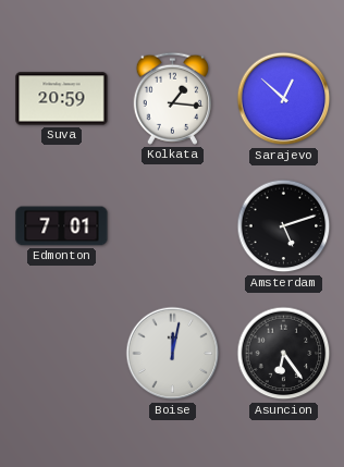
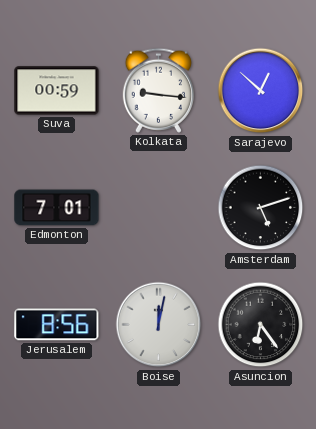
Suva: 20:59 -> 00:59
Kolkata: 1:16 -> 9:16
Jerusalem: none -> 8:56
